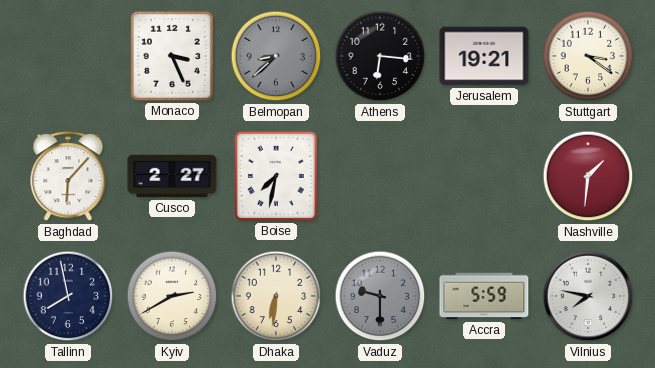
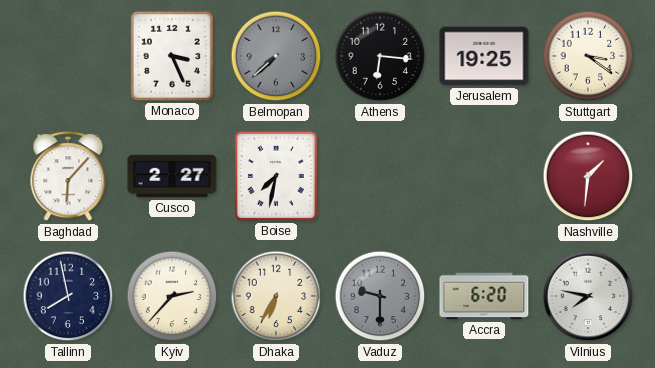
Belmopan: 8:38 -> 7:38
Jerusalem: 19:21 -> 19:25
Kyiv: 2:40 -> 2:37
Dhaka: 6:31 -> 6:35
Accra: 5:59 -> 6:20
